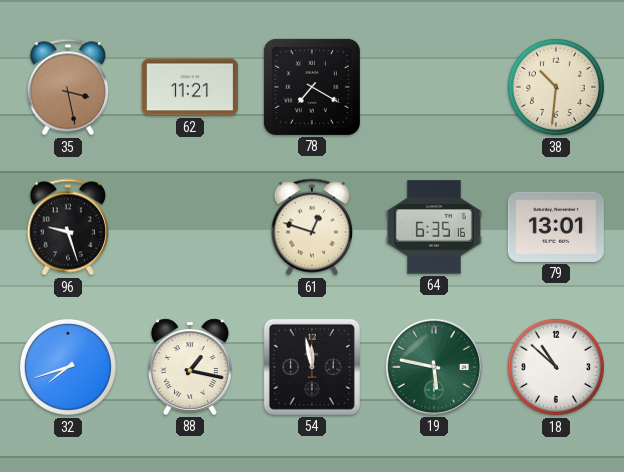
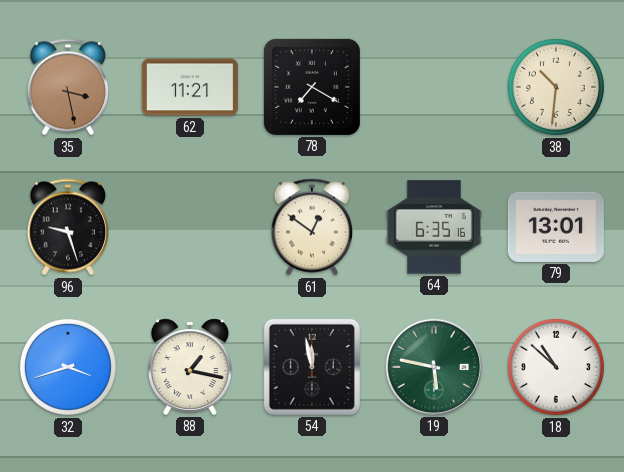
61: 12:48 -> 12:51
32: 7:42 -> 3:42
